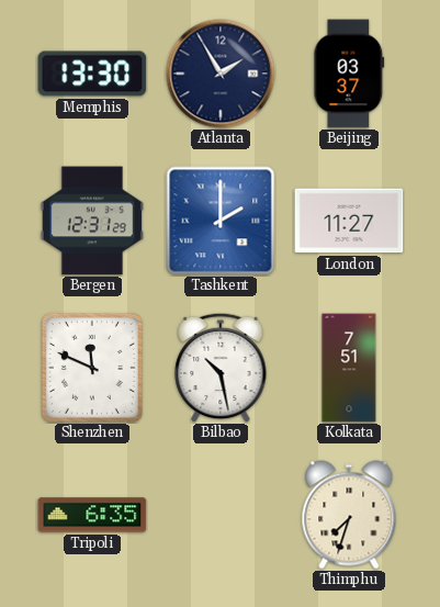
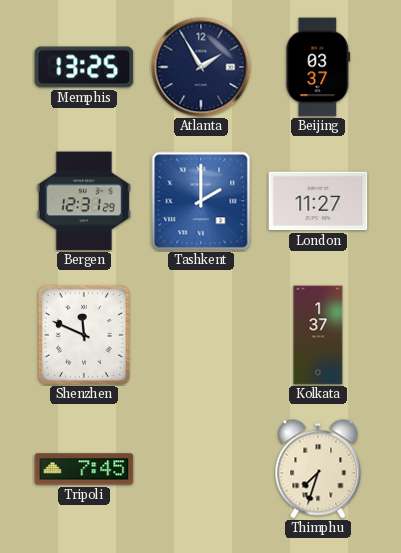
Memphis: 13:30 -> 13:25
Bilbao: 10:28 -> none
Kolkata: 7:51 -> 1:37
Tripoli: 6:35 -> 7:45
